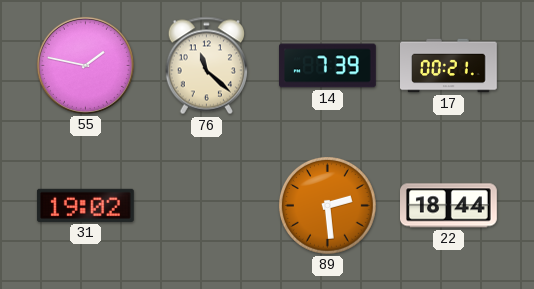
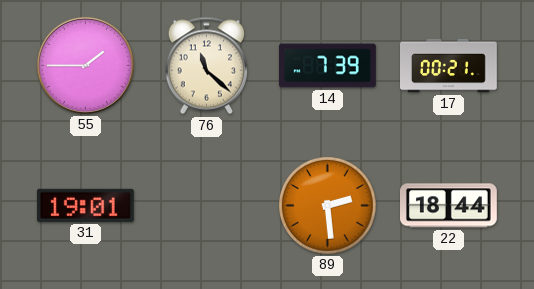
55: 1:47 -> 1:45
31: 19:02 -> 19:01
